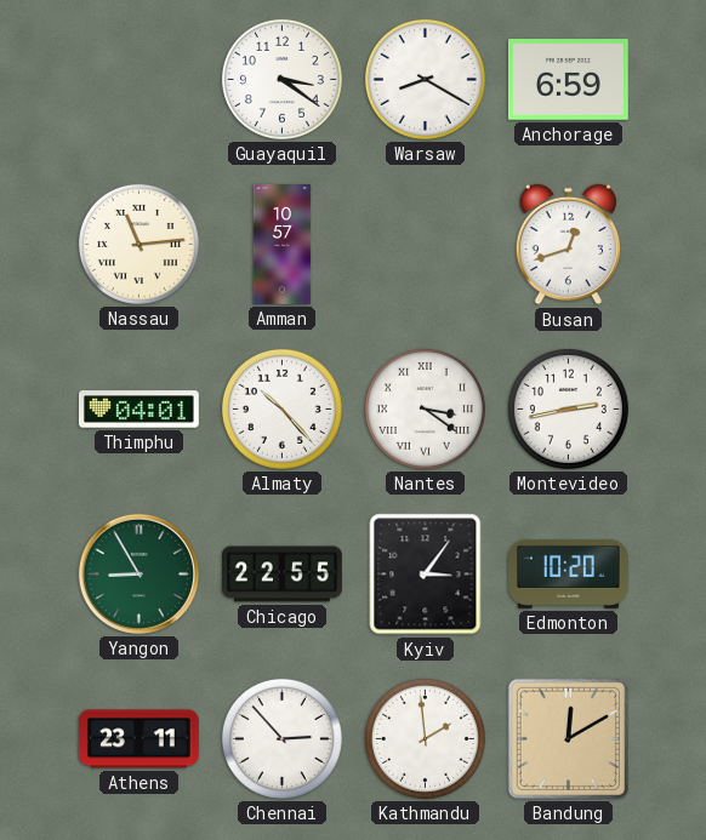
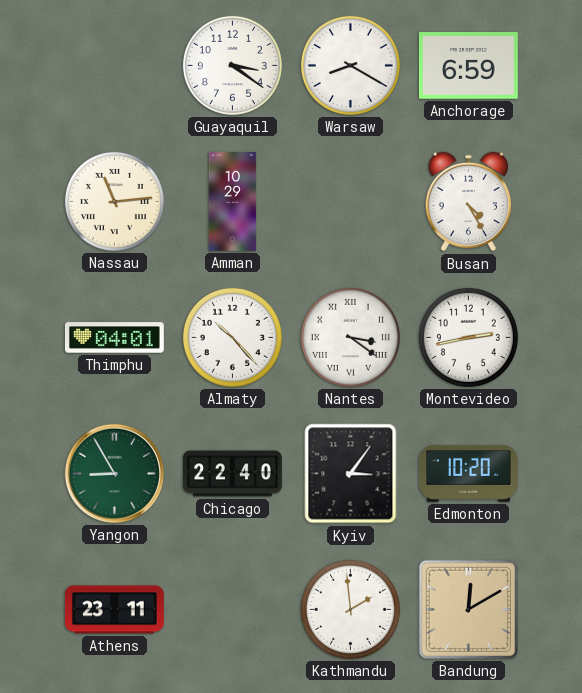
Amman: 10:57 -> 10:29
Busan: 12:42 -> 4:25
Chicago: 22:55 -> 22:40
Chennai: 2:53 -> none
